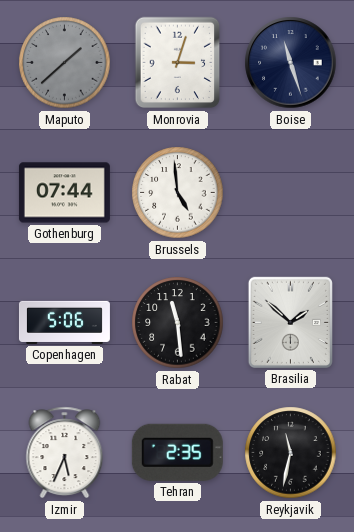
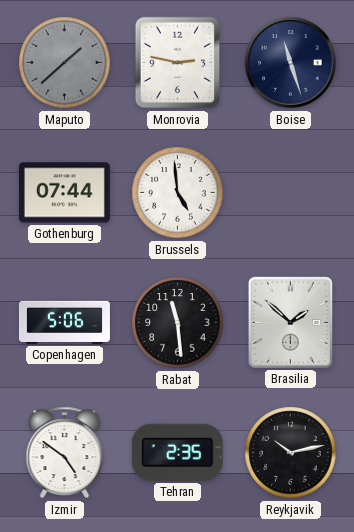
Monrovia: 3:03 -> 2:47
Izmir: 5:34 -> 4:51
Reykjavik: 11:32 -> 10:13
